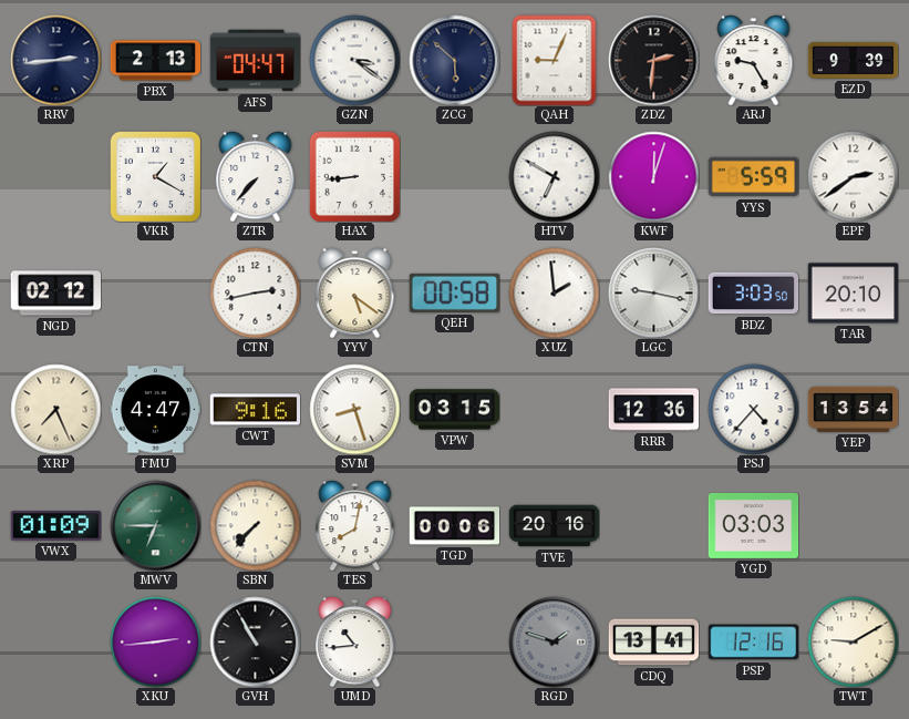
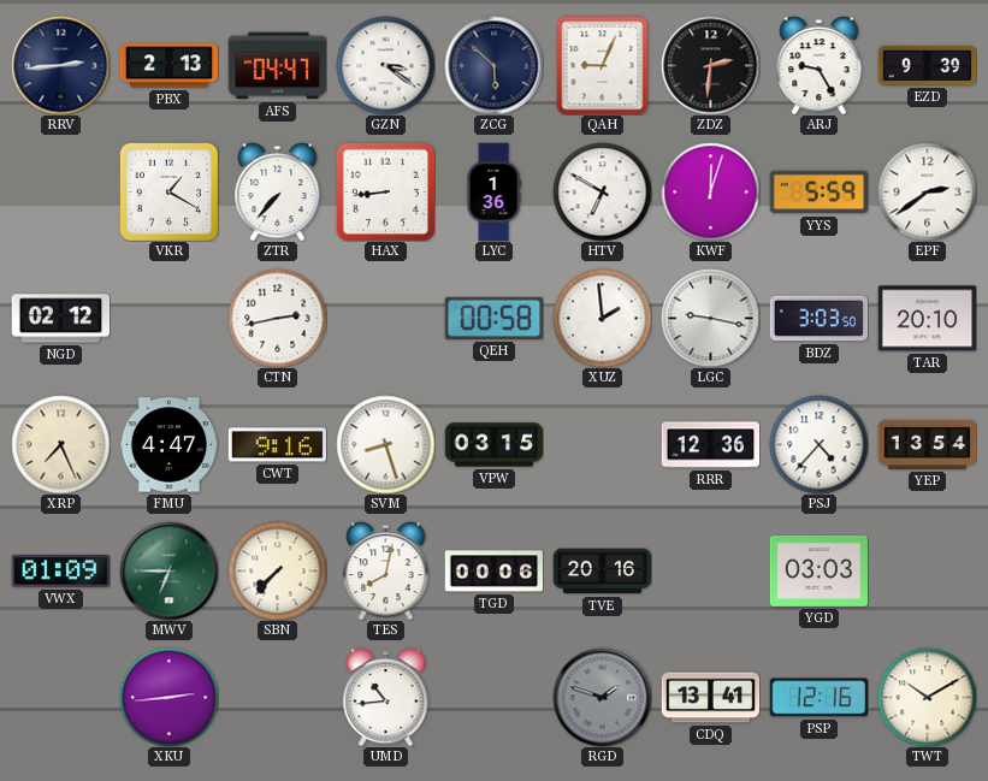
LYC: none -> 1:36
YYV: 5:21 -> none
GVH: 10:55 -> none
TWT: 9:10 -> 10:10
